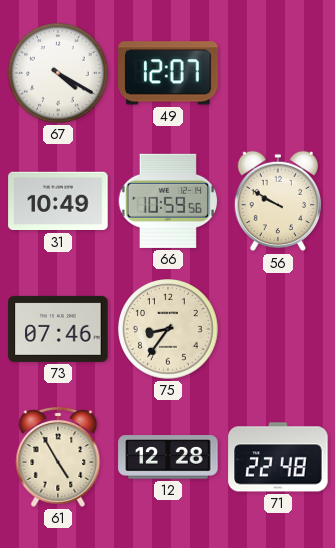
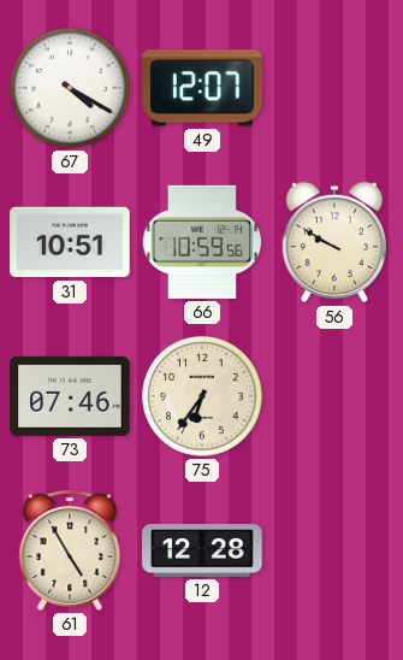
31: 10:49 -> 10:51
75: 8:36 -> 6:36
71: 22:48 -> none
